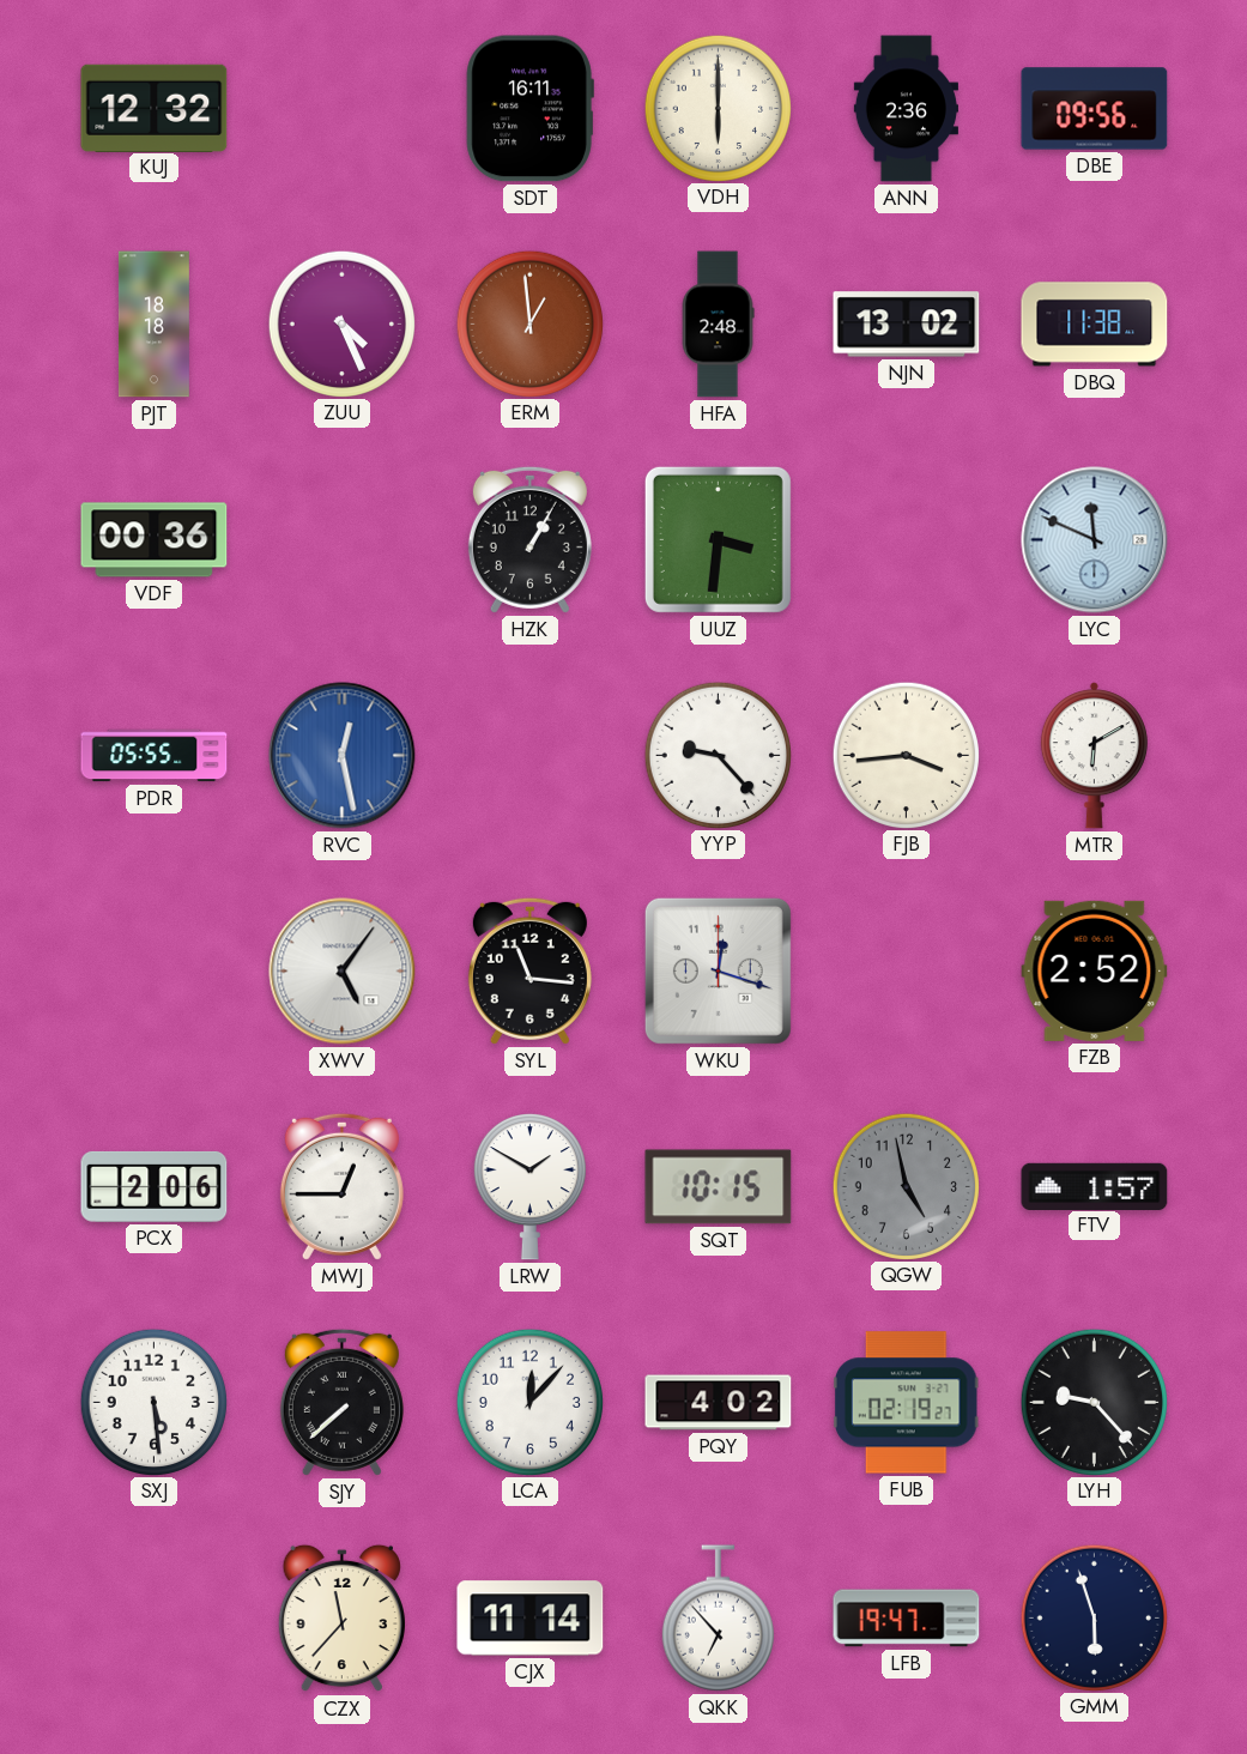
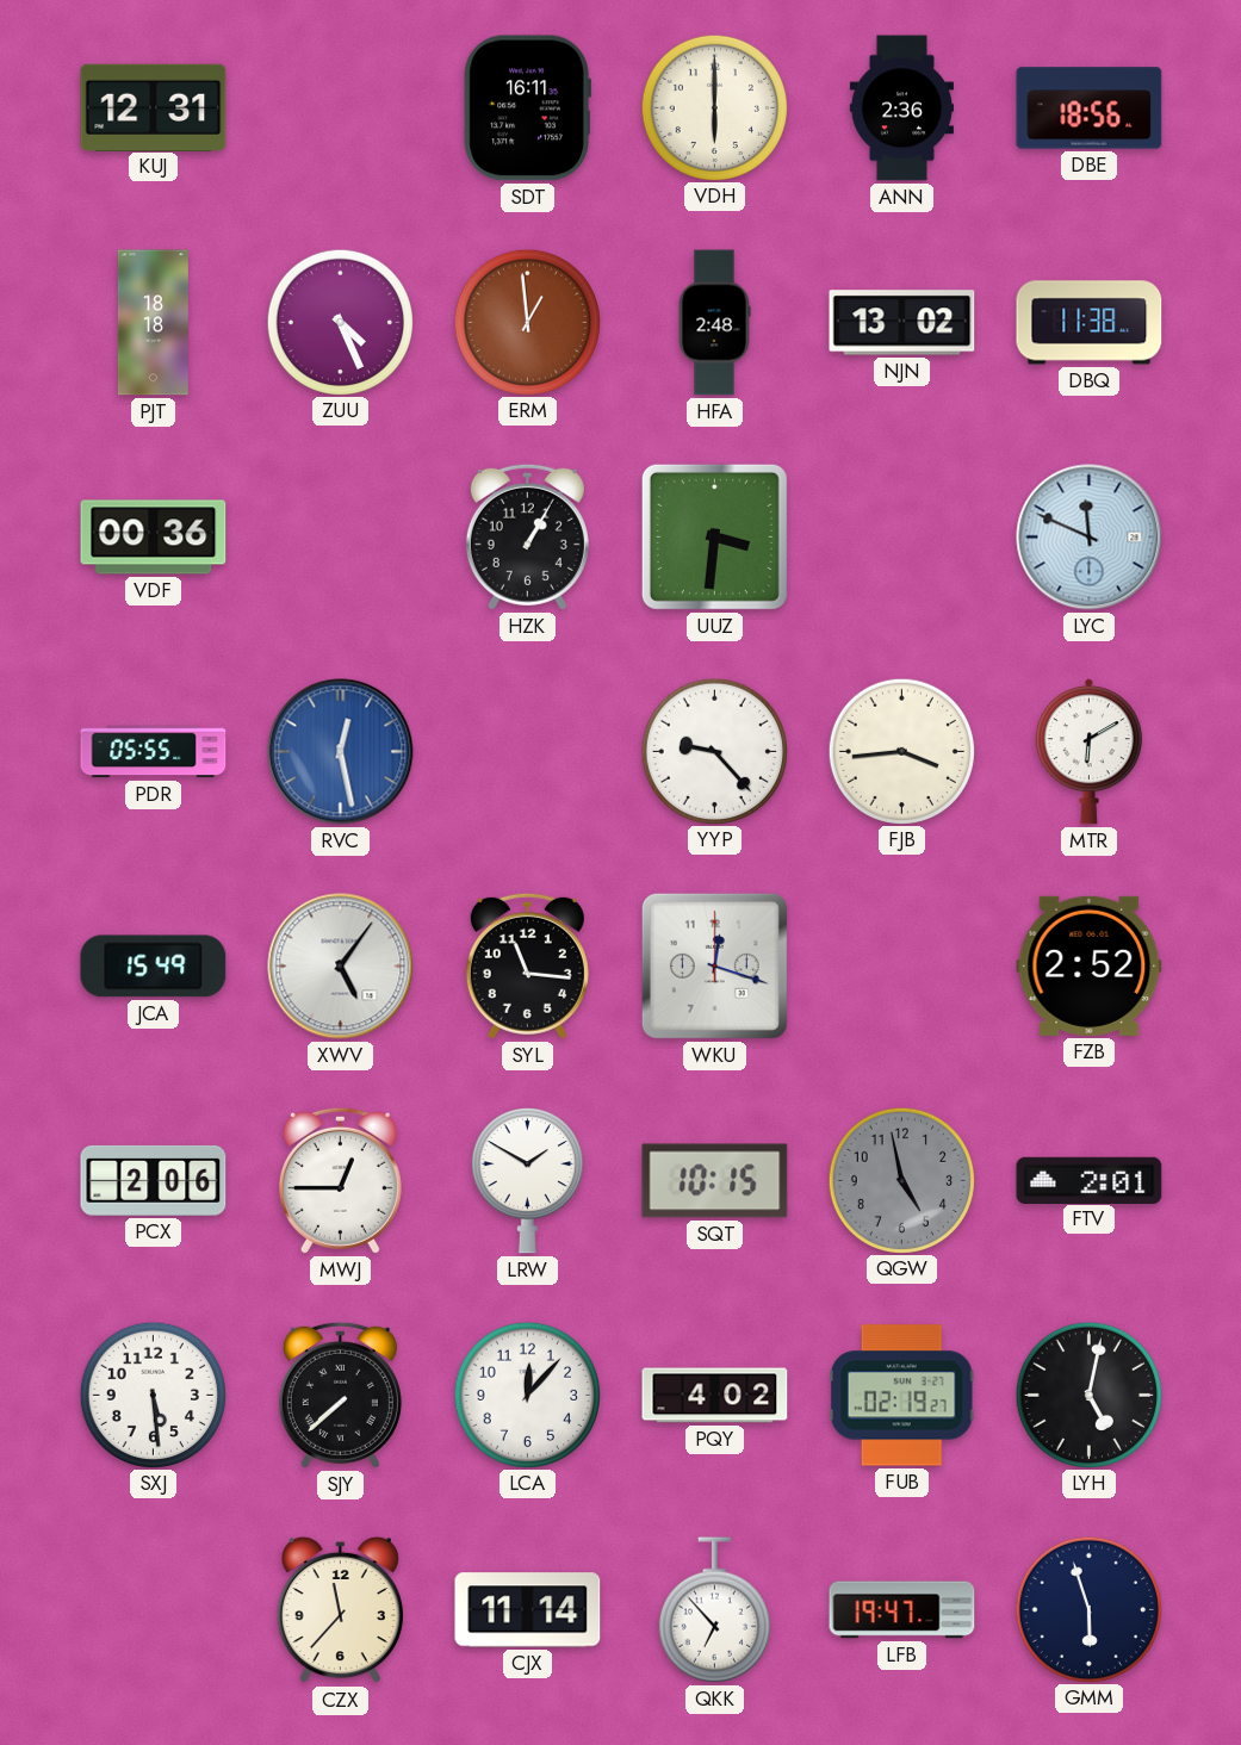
KUJ: 12:32 -> 12:31
DBE: 09:56 -> 18:56
JCA: none -> 15:49
FTV: 1:57 -> 2:01
LYH: 9:23 -> 5:02
